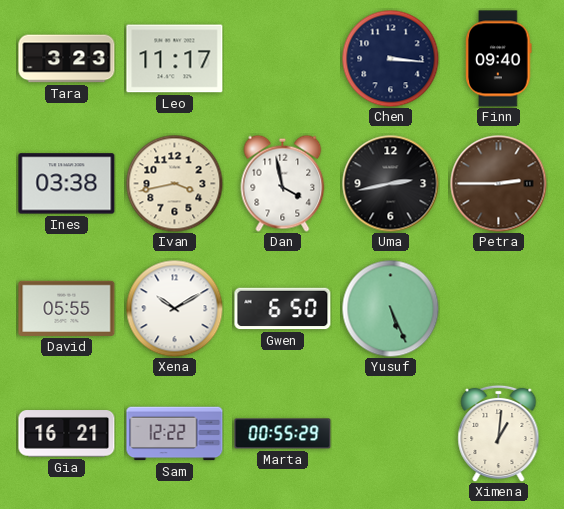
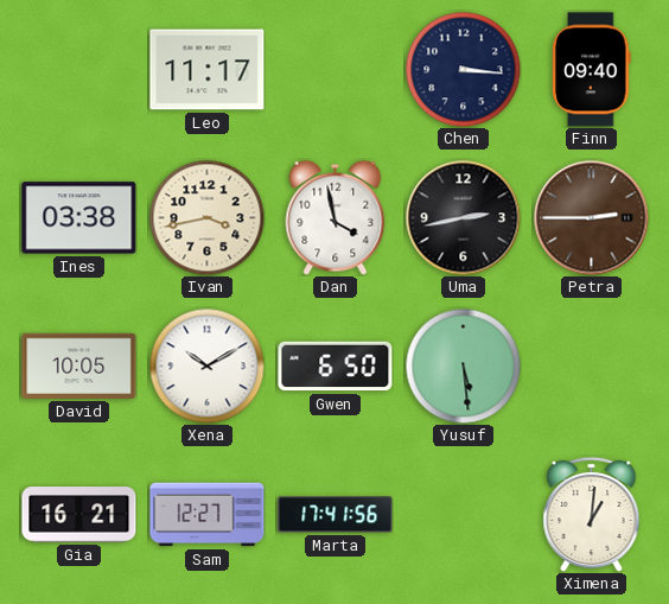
Tara: 3:23 -> none
David: 05:55 -> 10:05
Yusuf: 5:26 -> 5:29
Sam: 12:22 -> 12:27
Marta: 00:55 -> 17:41
